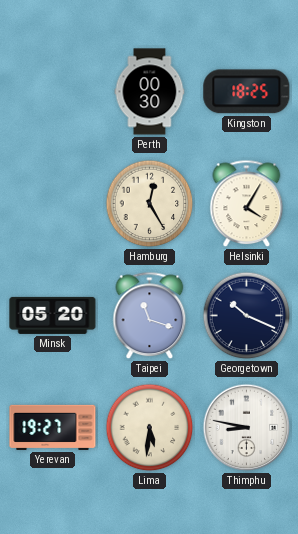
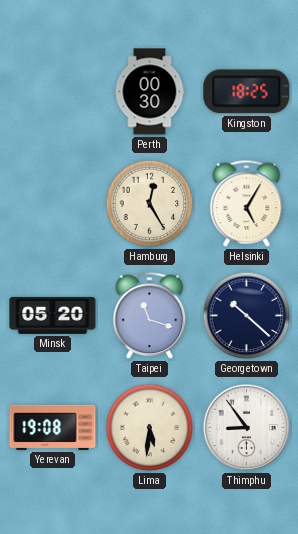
Helsinki: 4:05 -> 5:05
Georgetown: 10:19 -> 10:22
Yerevan: 19:27 -> 19:08
Thimphu: 8:47 -> 8:54
